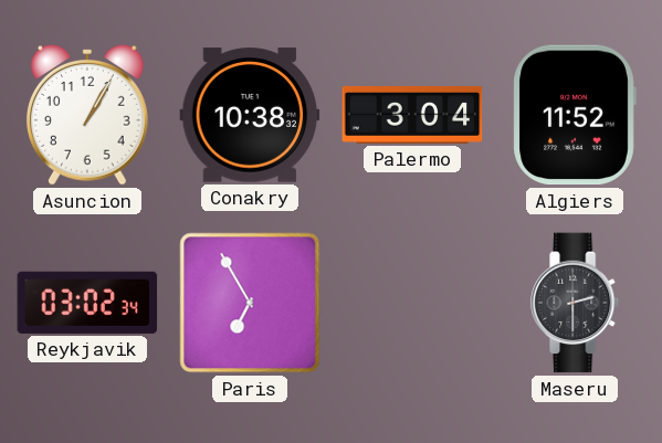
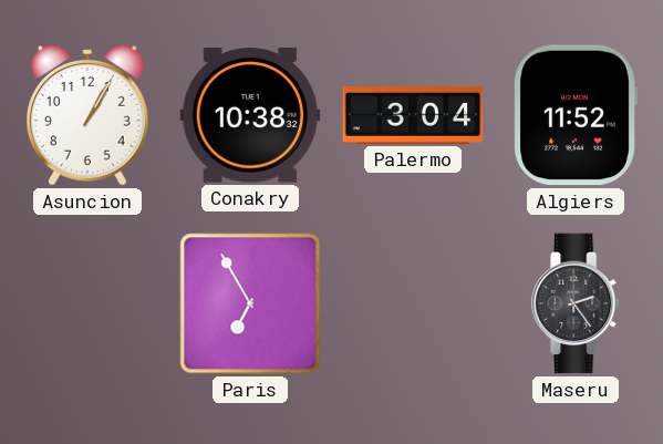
Reykjavik: 03:02 -> none
Maseru: 2:30 -> 2:24
